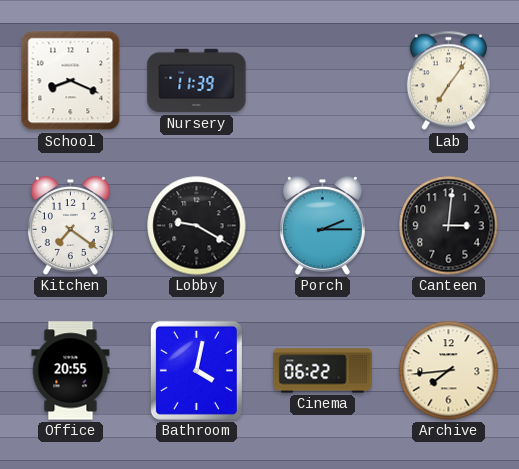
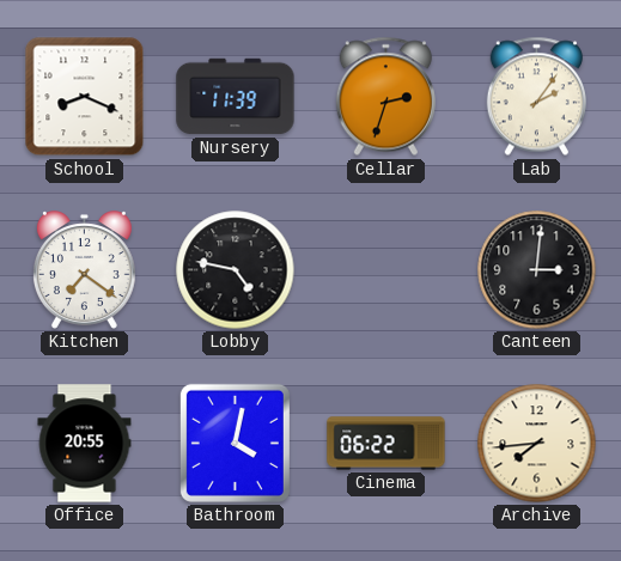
Cellar: none -> 2:33
Lab: 7:06 -> 2:06
Lobby: 9:20 -> 4:47
Porch: 2:15 -> none
